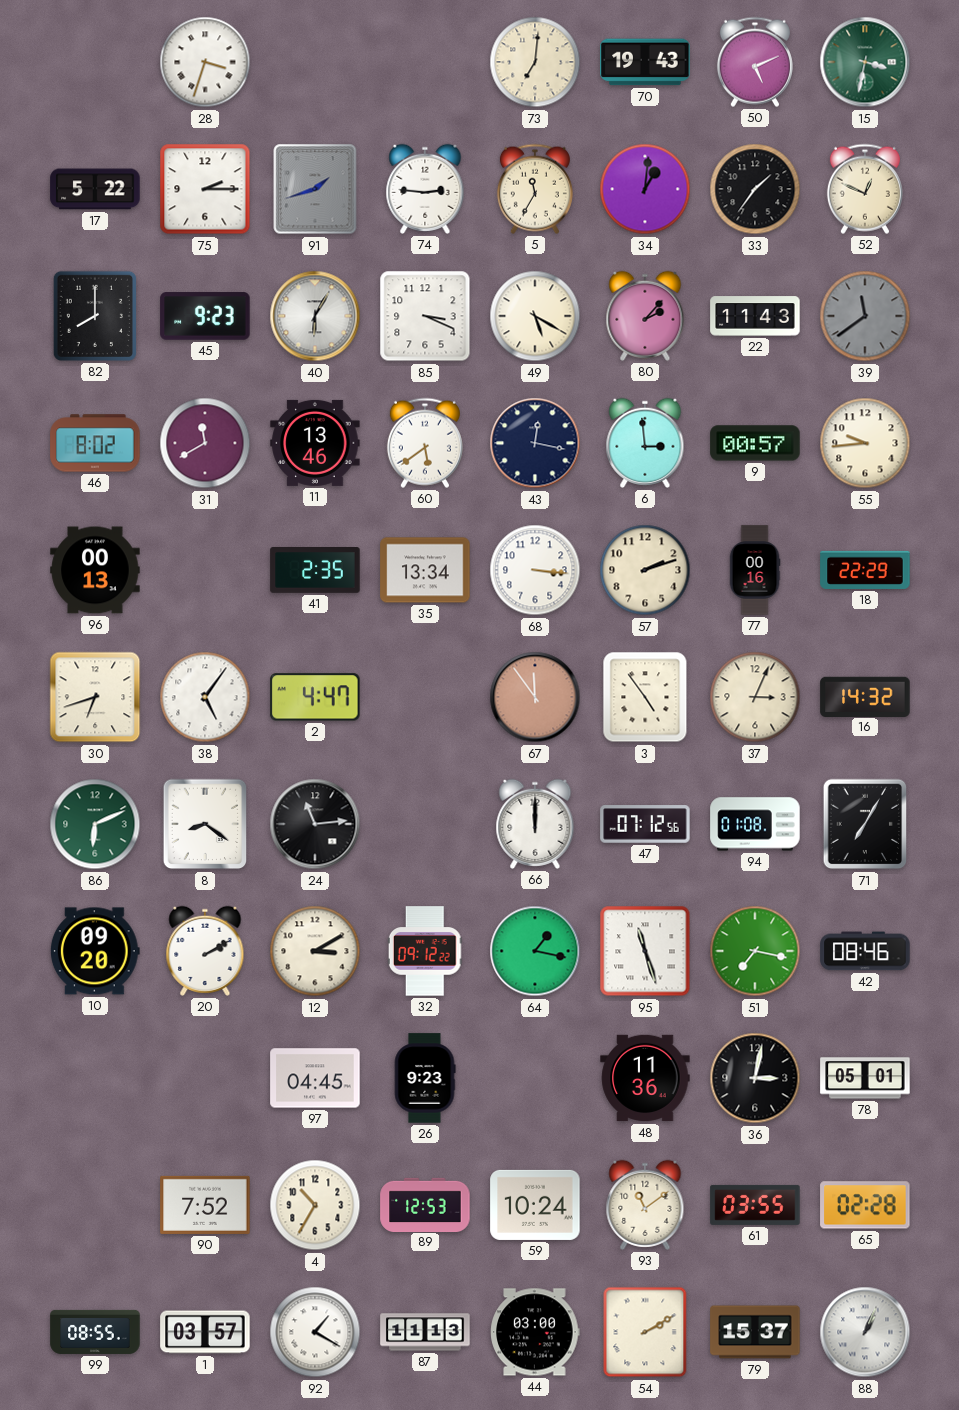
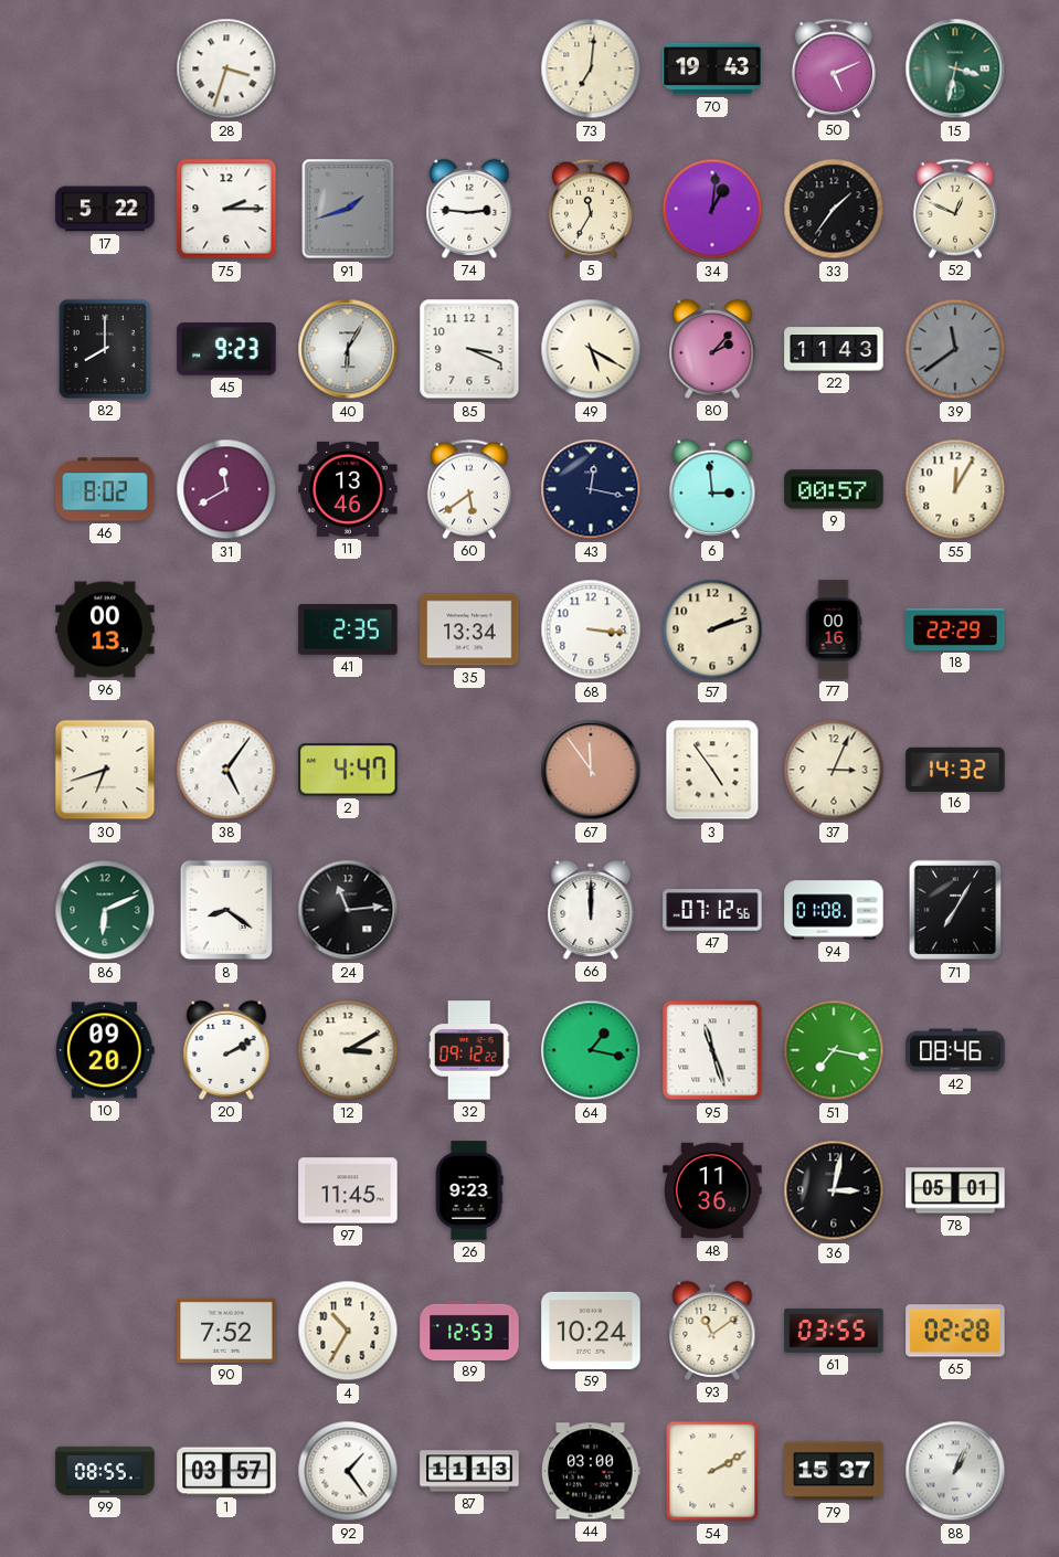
55: 9:44 -> 12:05
97: 04:45 -> 11:45
92: 1:20 -> 1:24
